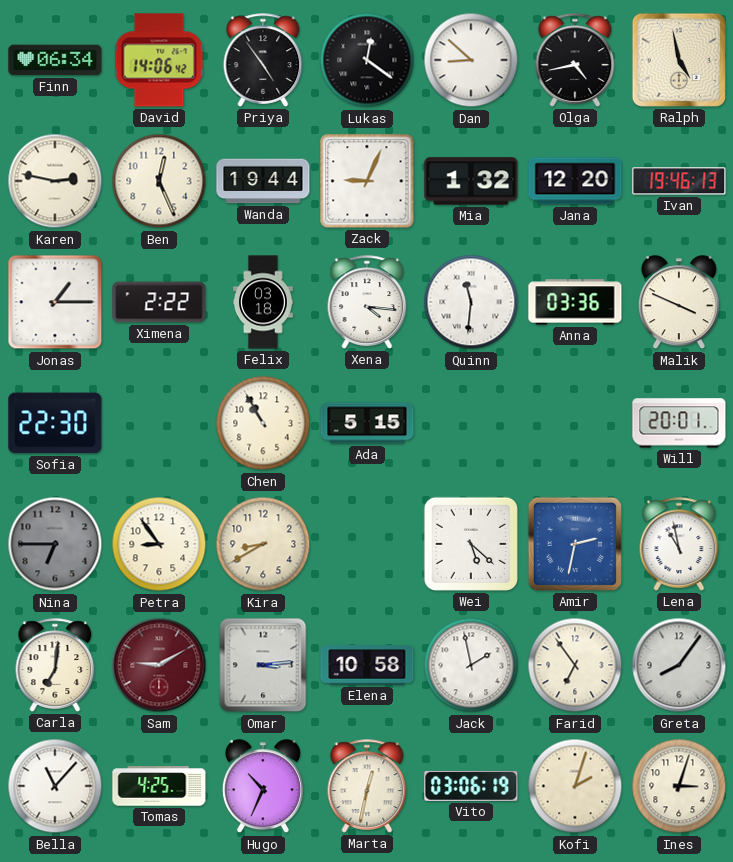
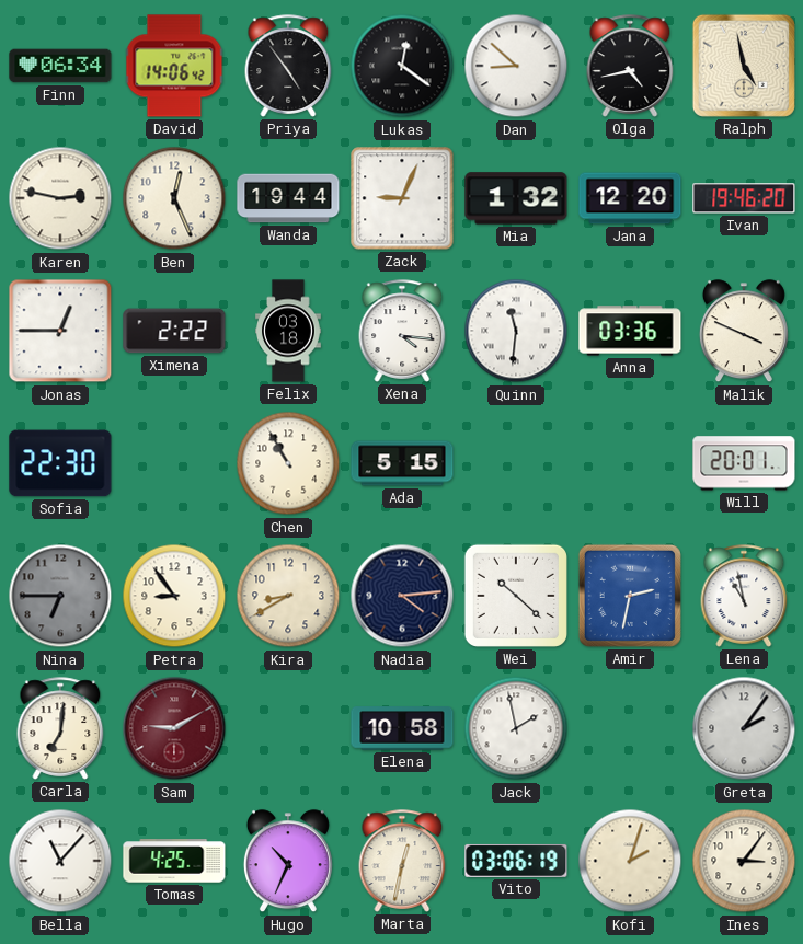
Ivan: 19:46:13 -> 19:46:20
Jonas: 1:15 -> 12:45
Nadia: none -> 4:14
Wei: 5:22 -> 10:22
Omar: 3:14 -> none
Farid: 6:54 -> none
Greta: 8:06 -> 2:06
Ines: 3:03 -> 3:06
